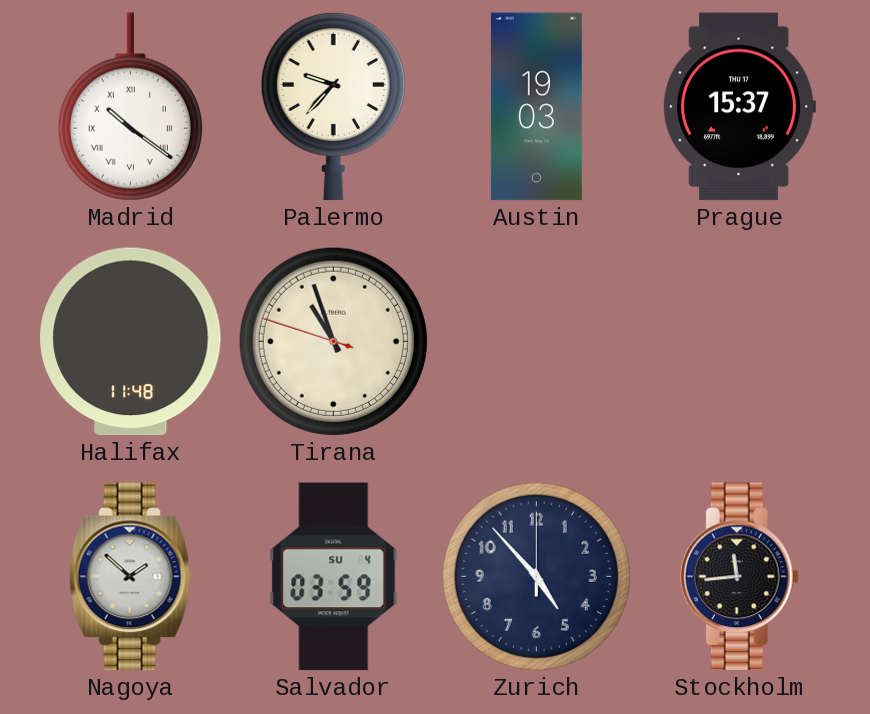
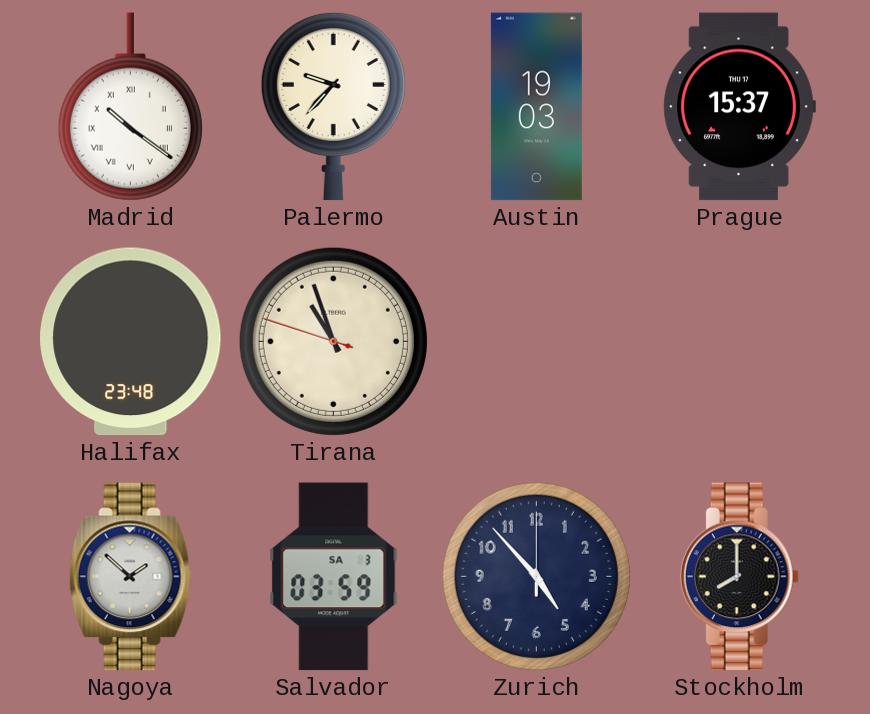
Halifax: 11:48 -> 23:48
Salvador date: SU 4 -> SA 3
Stockholm: 11:44 -> 8:00
